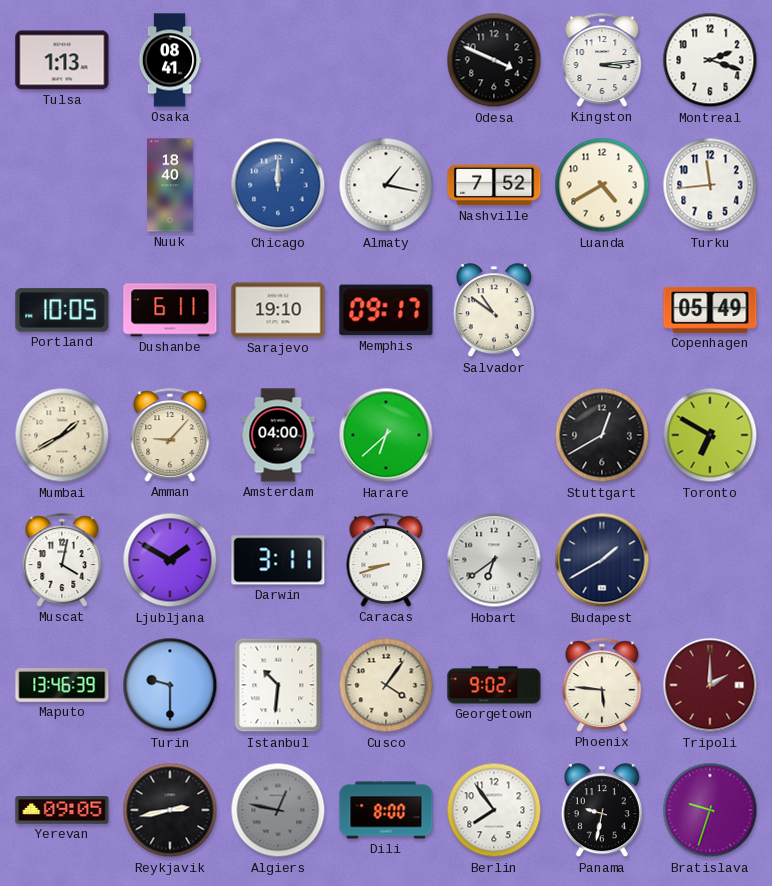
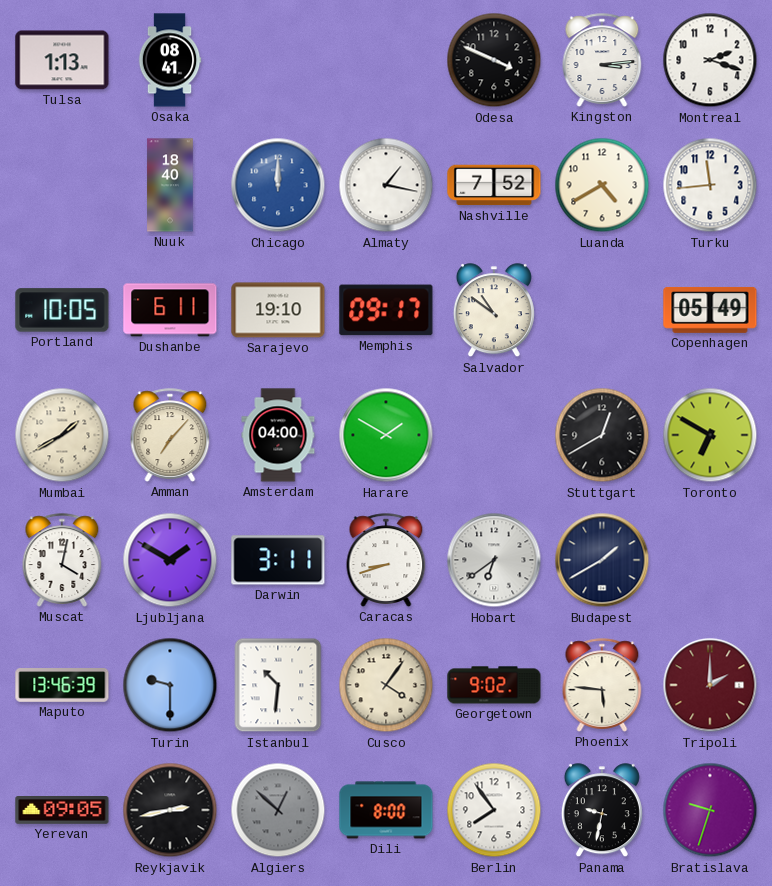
Amman: 9:07 -> 7:07
Harare: 6:38 -> 1:50
Algiers: 12:47 -> 12:52
